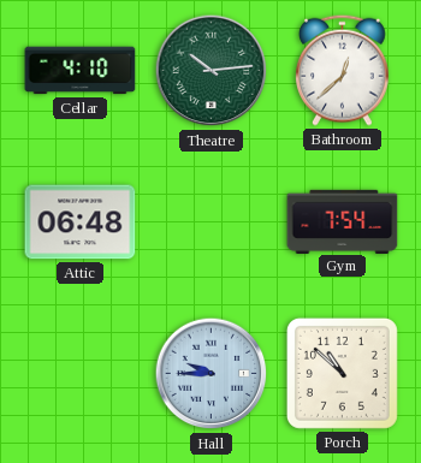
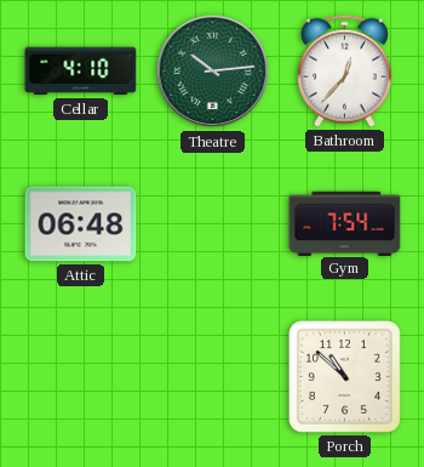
Bathroom: 12:38 -> 12:37
Hall: 9:45 -> none
